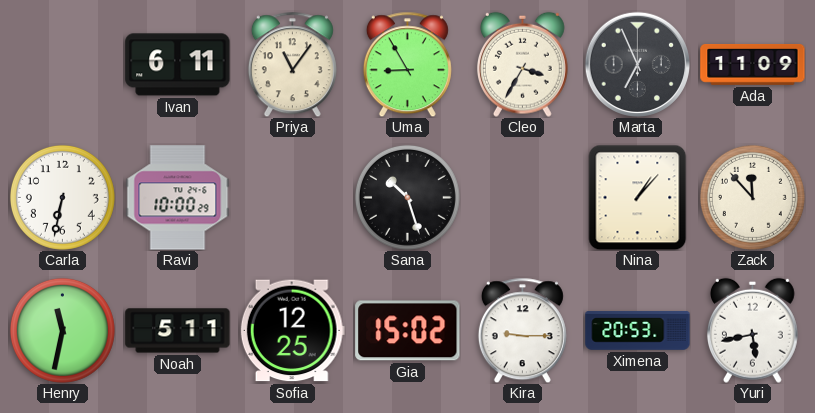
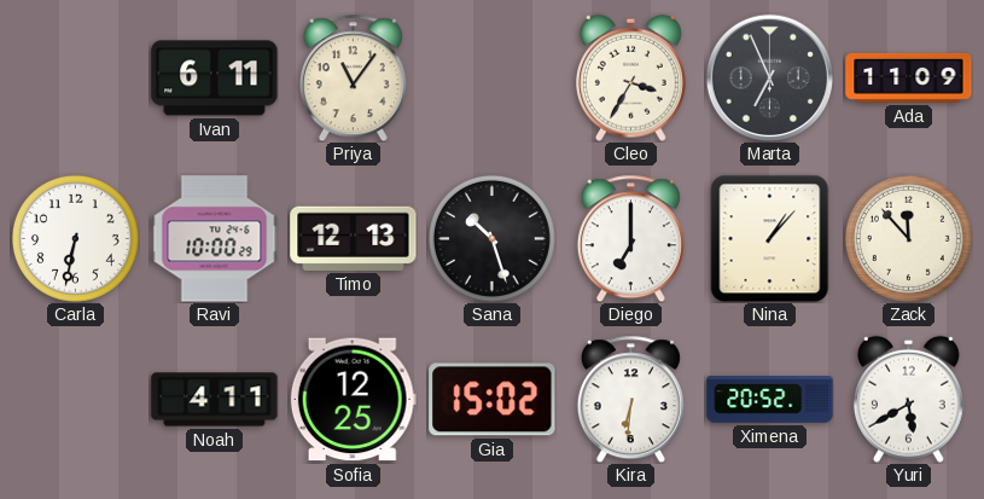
Uma: 8:55 -> none
Timo: none -> 12:13
Diego: none -> 7:00
Henry: 11:32 -> none
Noah: 5:11 -> 4:11
Kira: 9:15 -> 6:31
Ximena: 20:53 -> 20:52
Yuri: 5:43 -> 5:40
